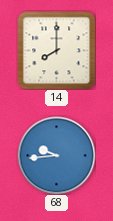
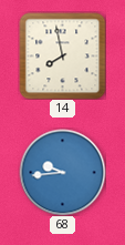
14: 8:00 -> 7:58
